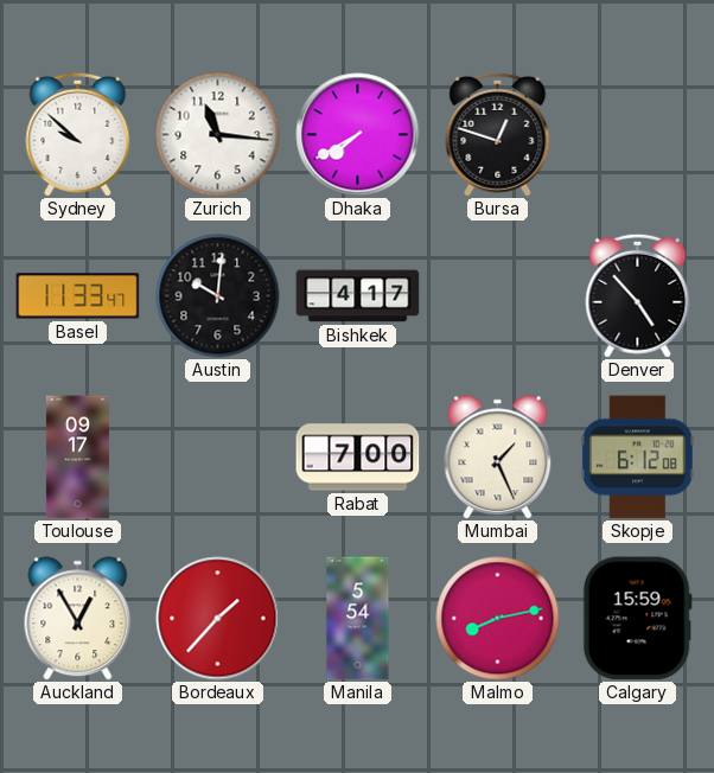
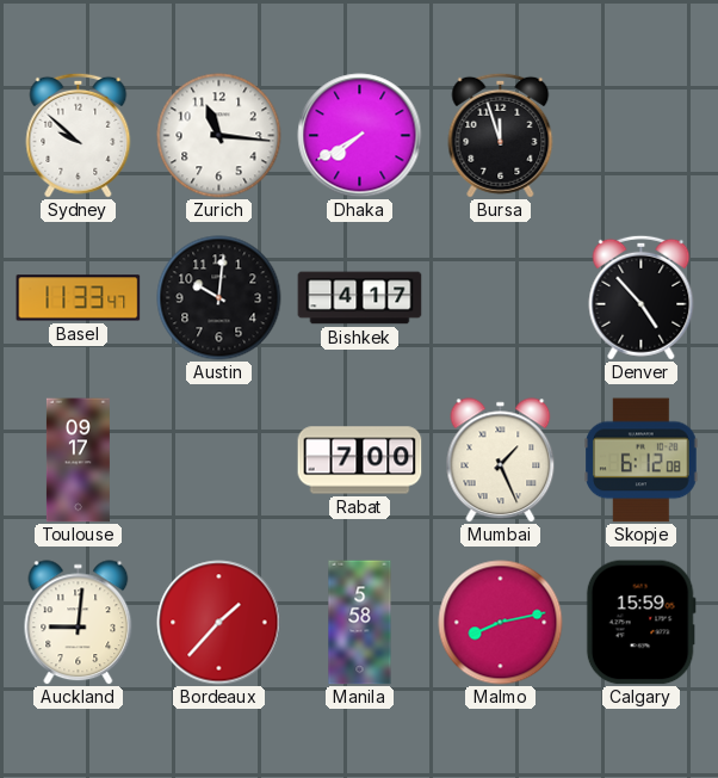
Bursa: 12:48 -> 11:57
Auckland: 12:55 -> 9:01
Manila: 5:54 -> 5:58
